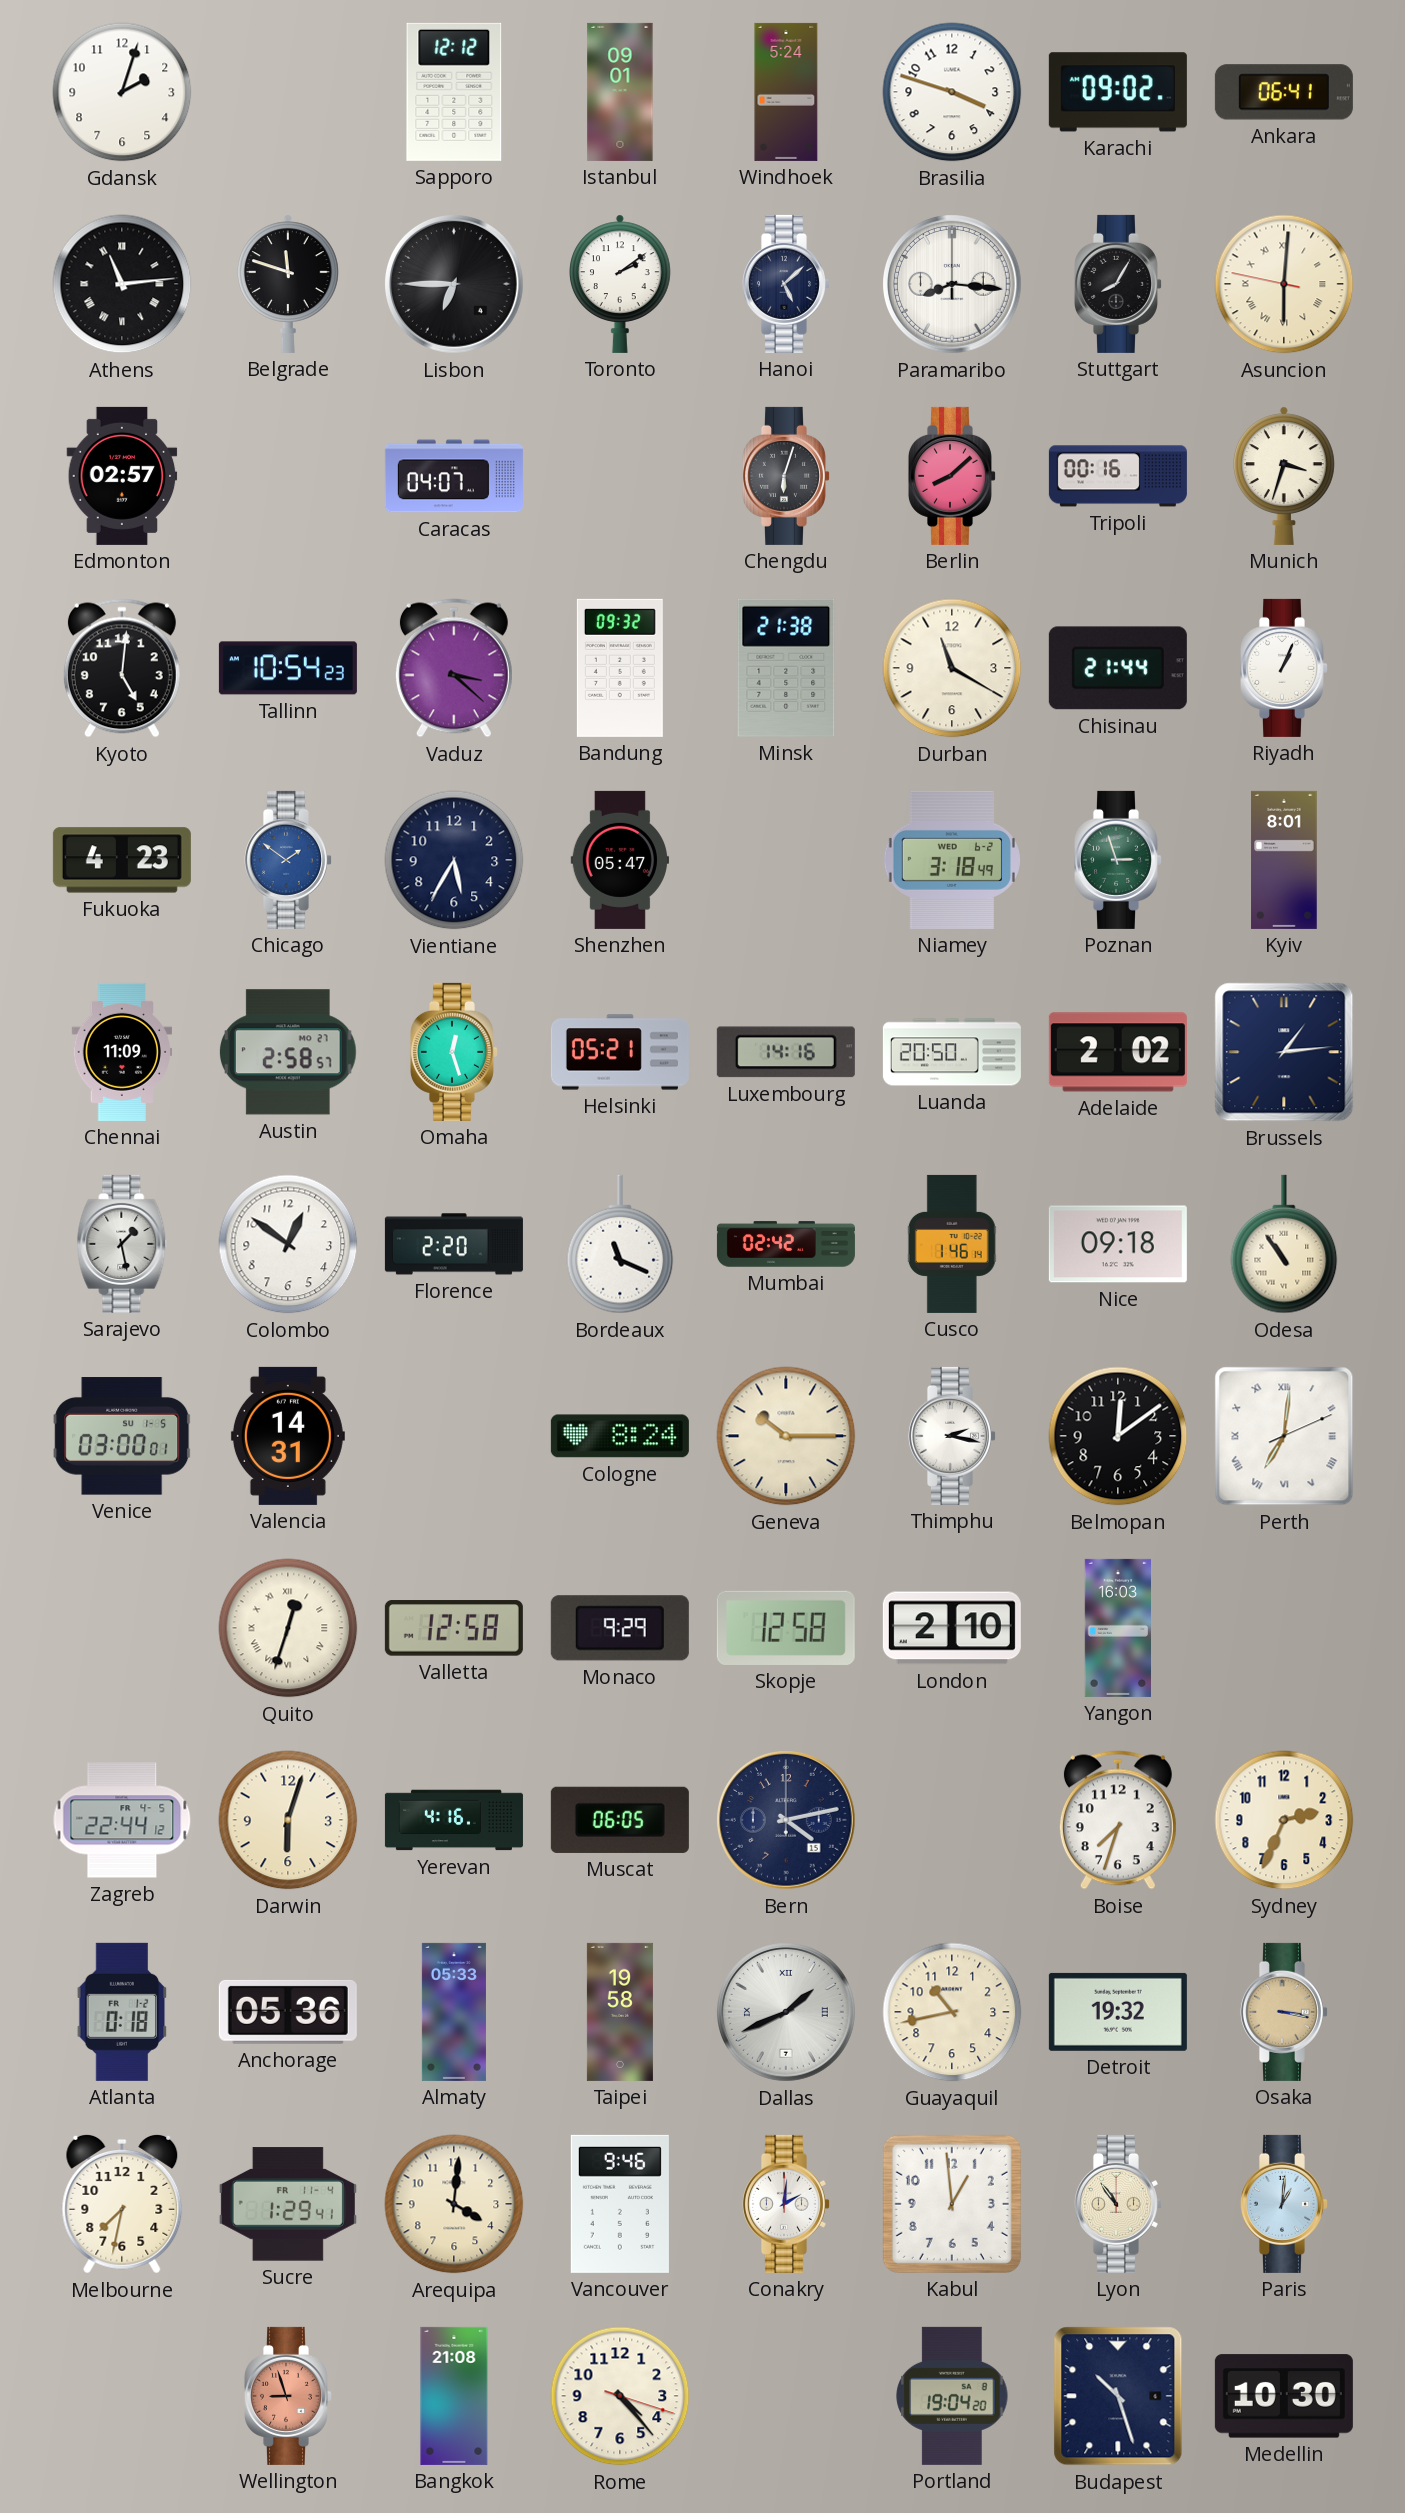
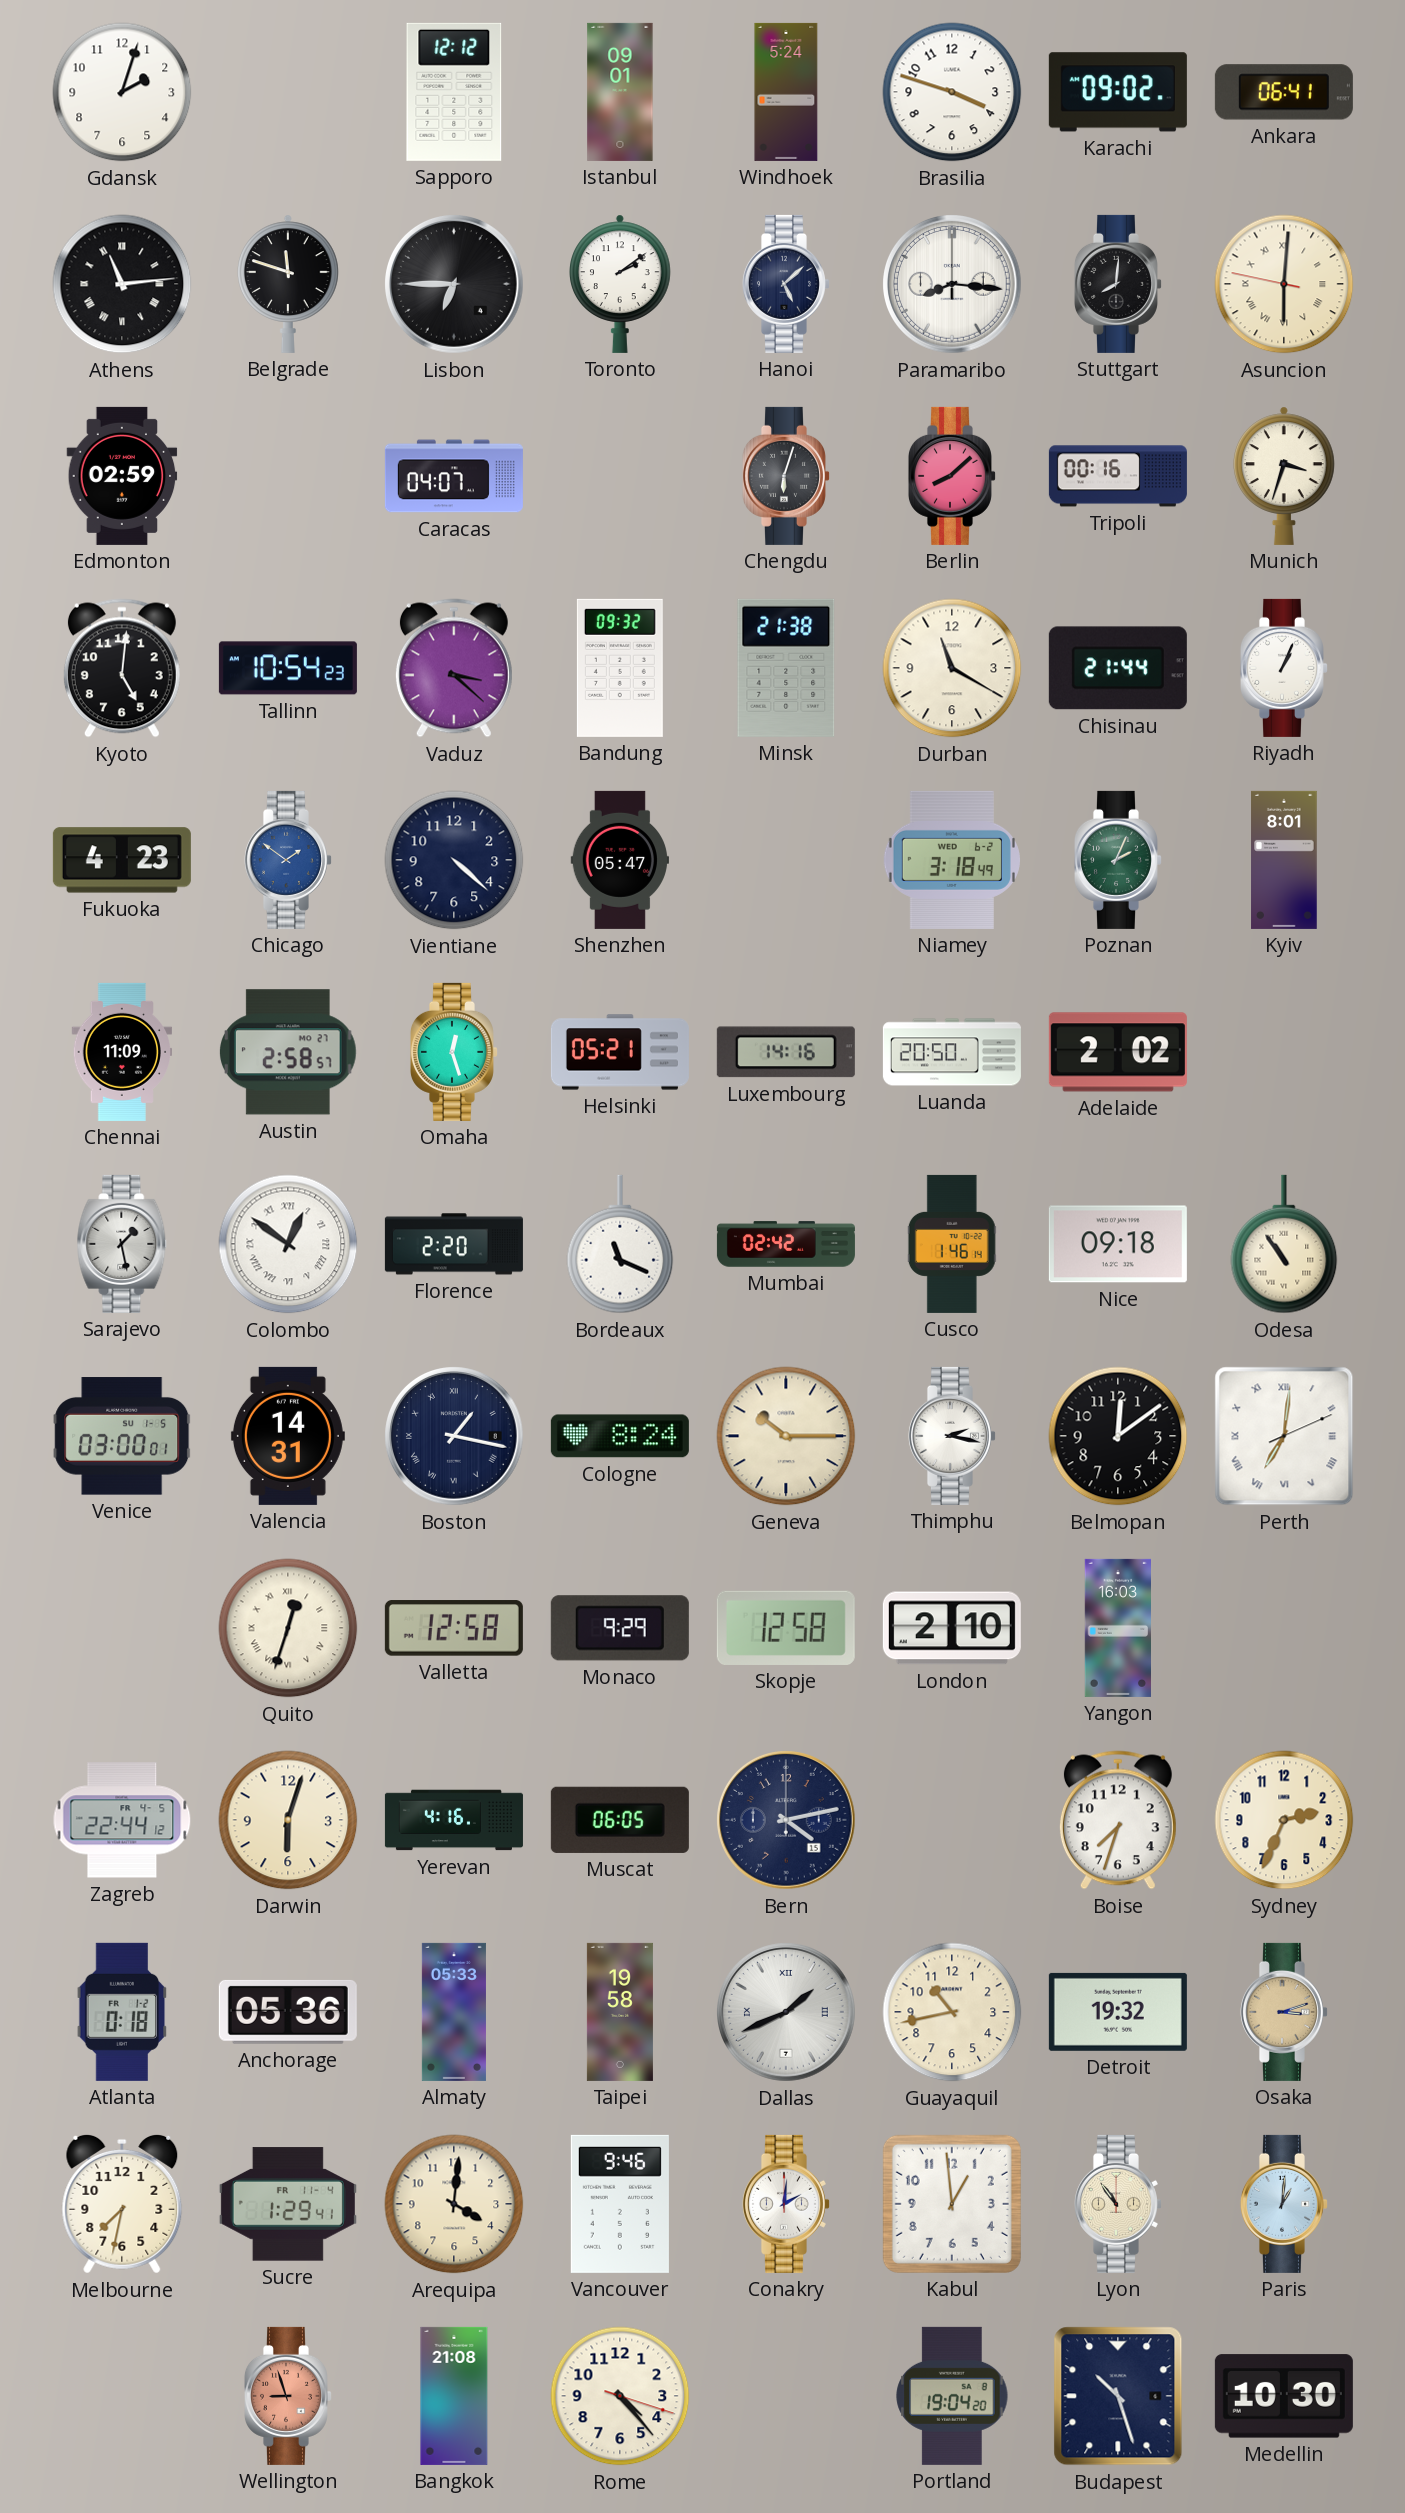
Stuttgart: 8:05 -> 8:01
Edmonton: 02:57 -> 02:59
Vientiane: 5:35 -> 4:22
Poznan: 2:57 -> 2:04
Brussels: 1:14 -> none
Colombo numerals: Arabic -> Roman
Boston: none -> 1:17
Osaka: 3:17 -> 3:12
